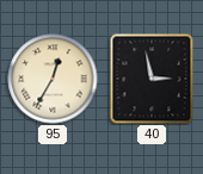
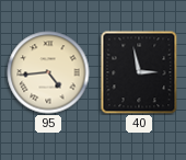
95: 12:35 -> 4:44
